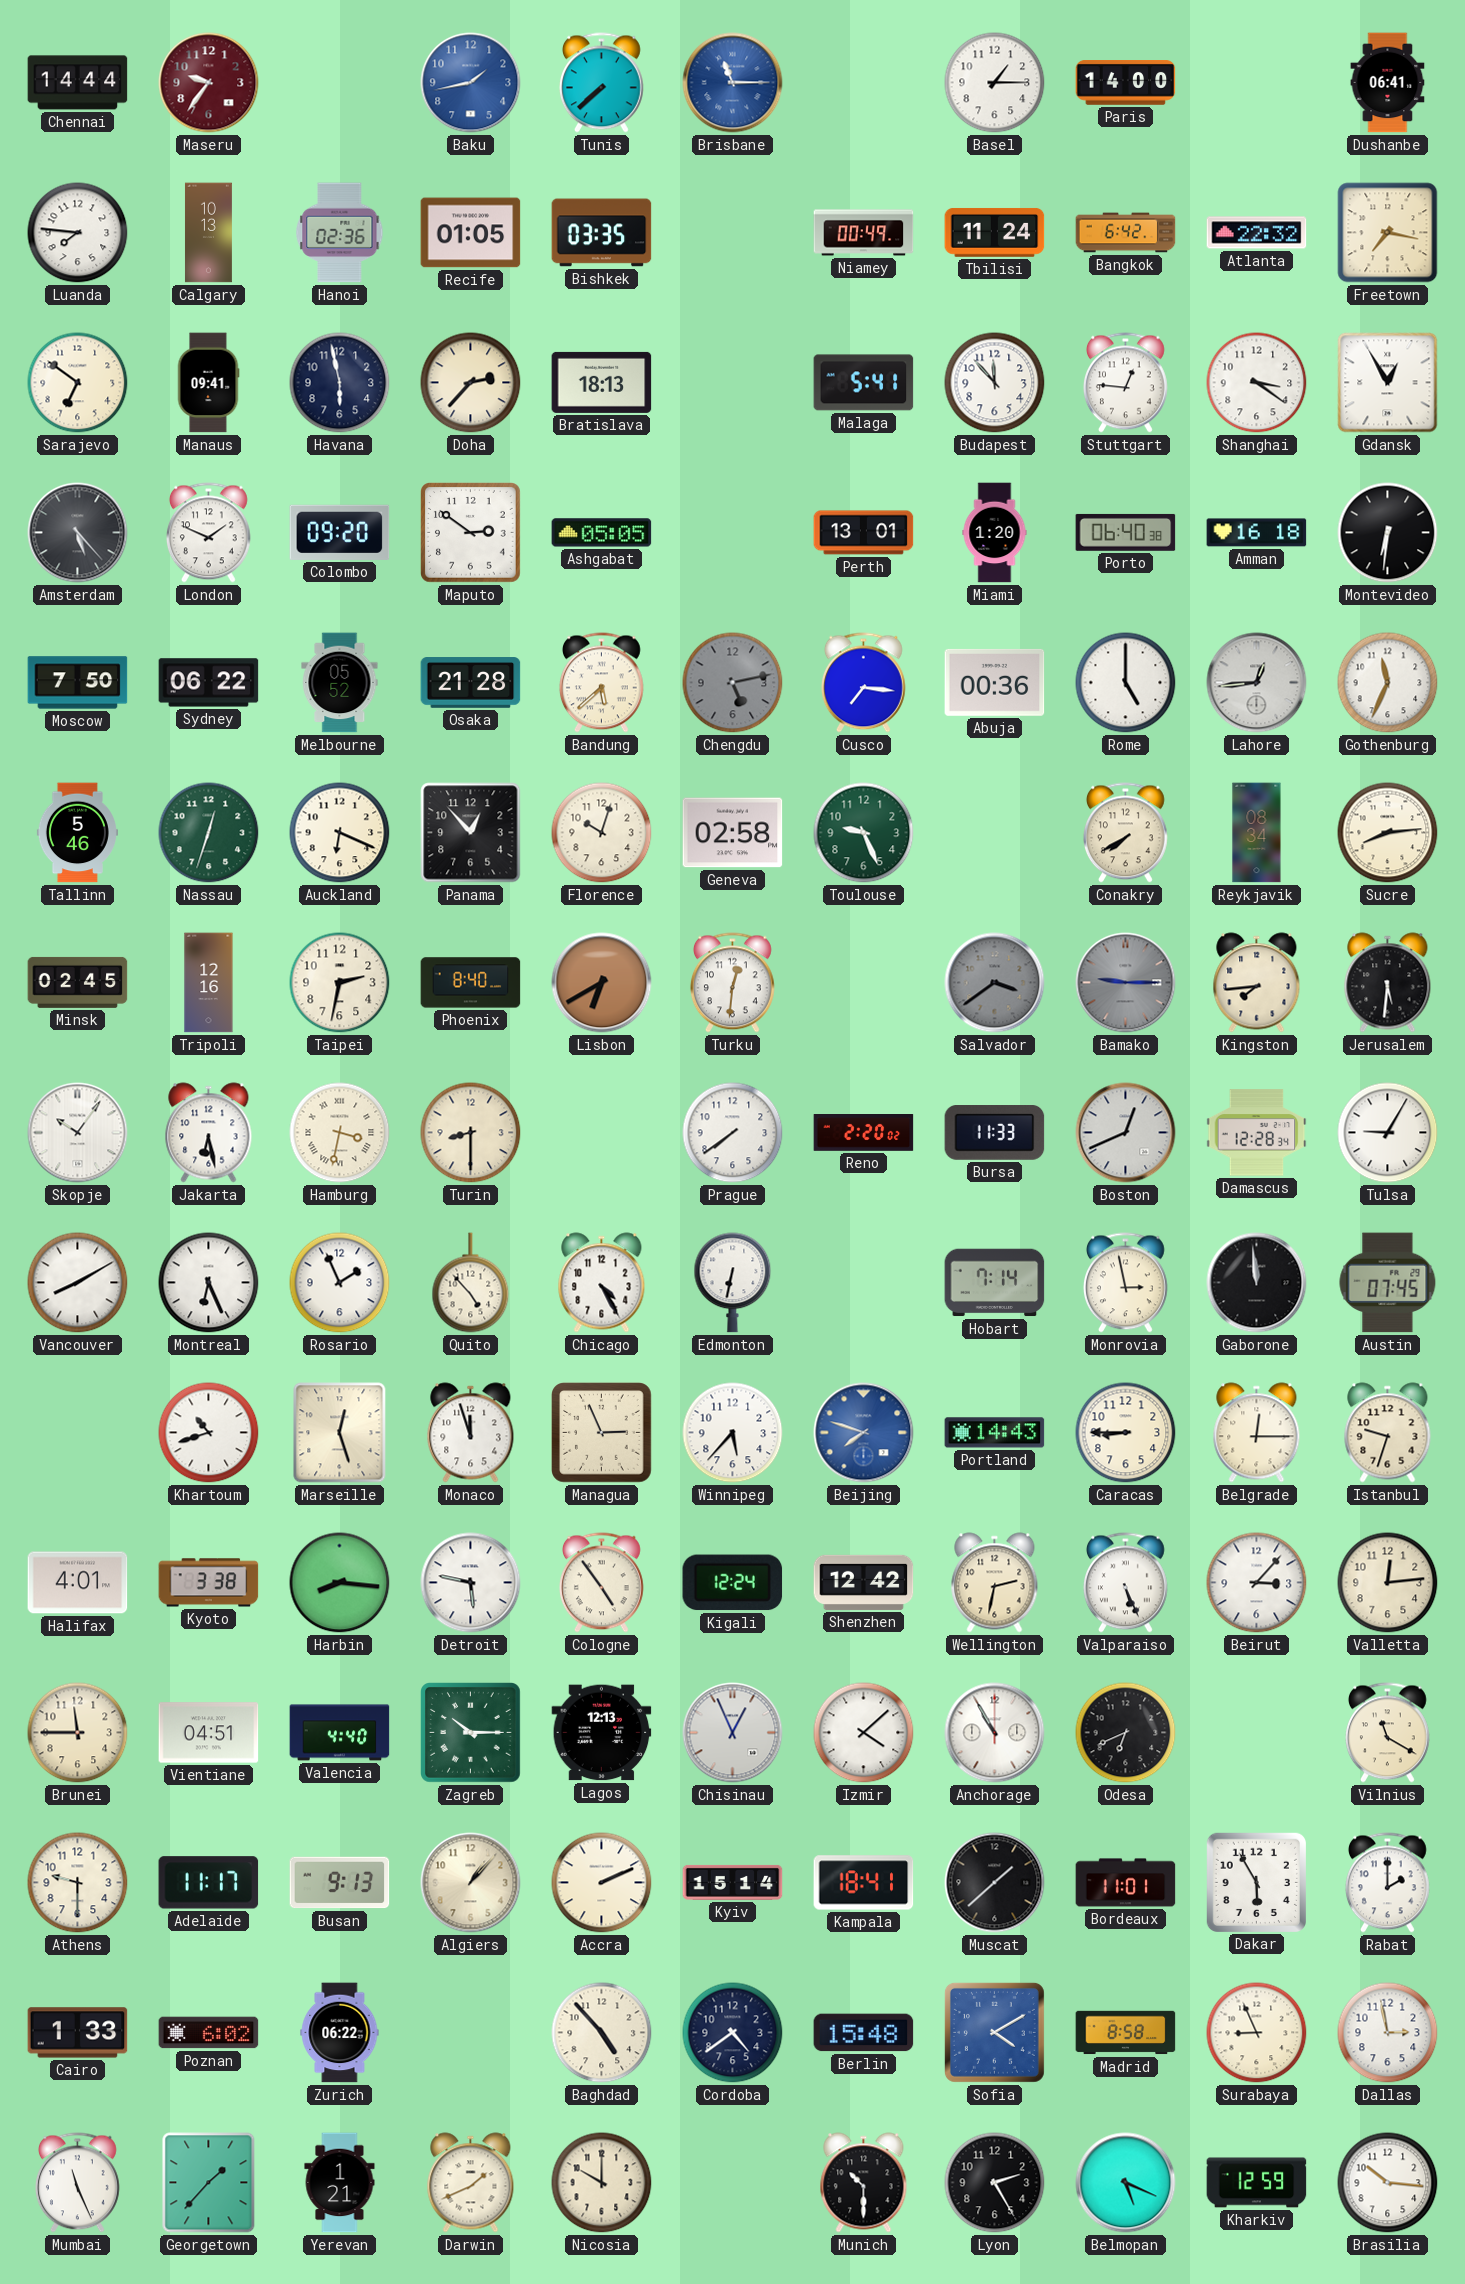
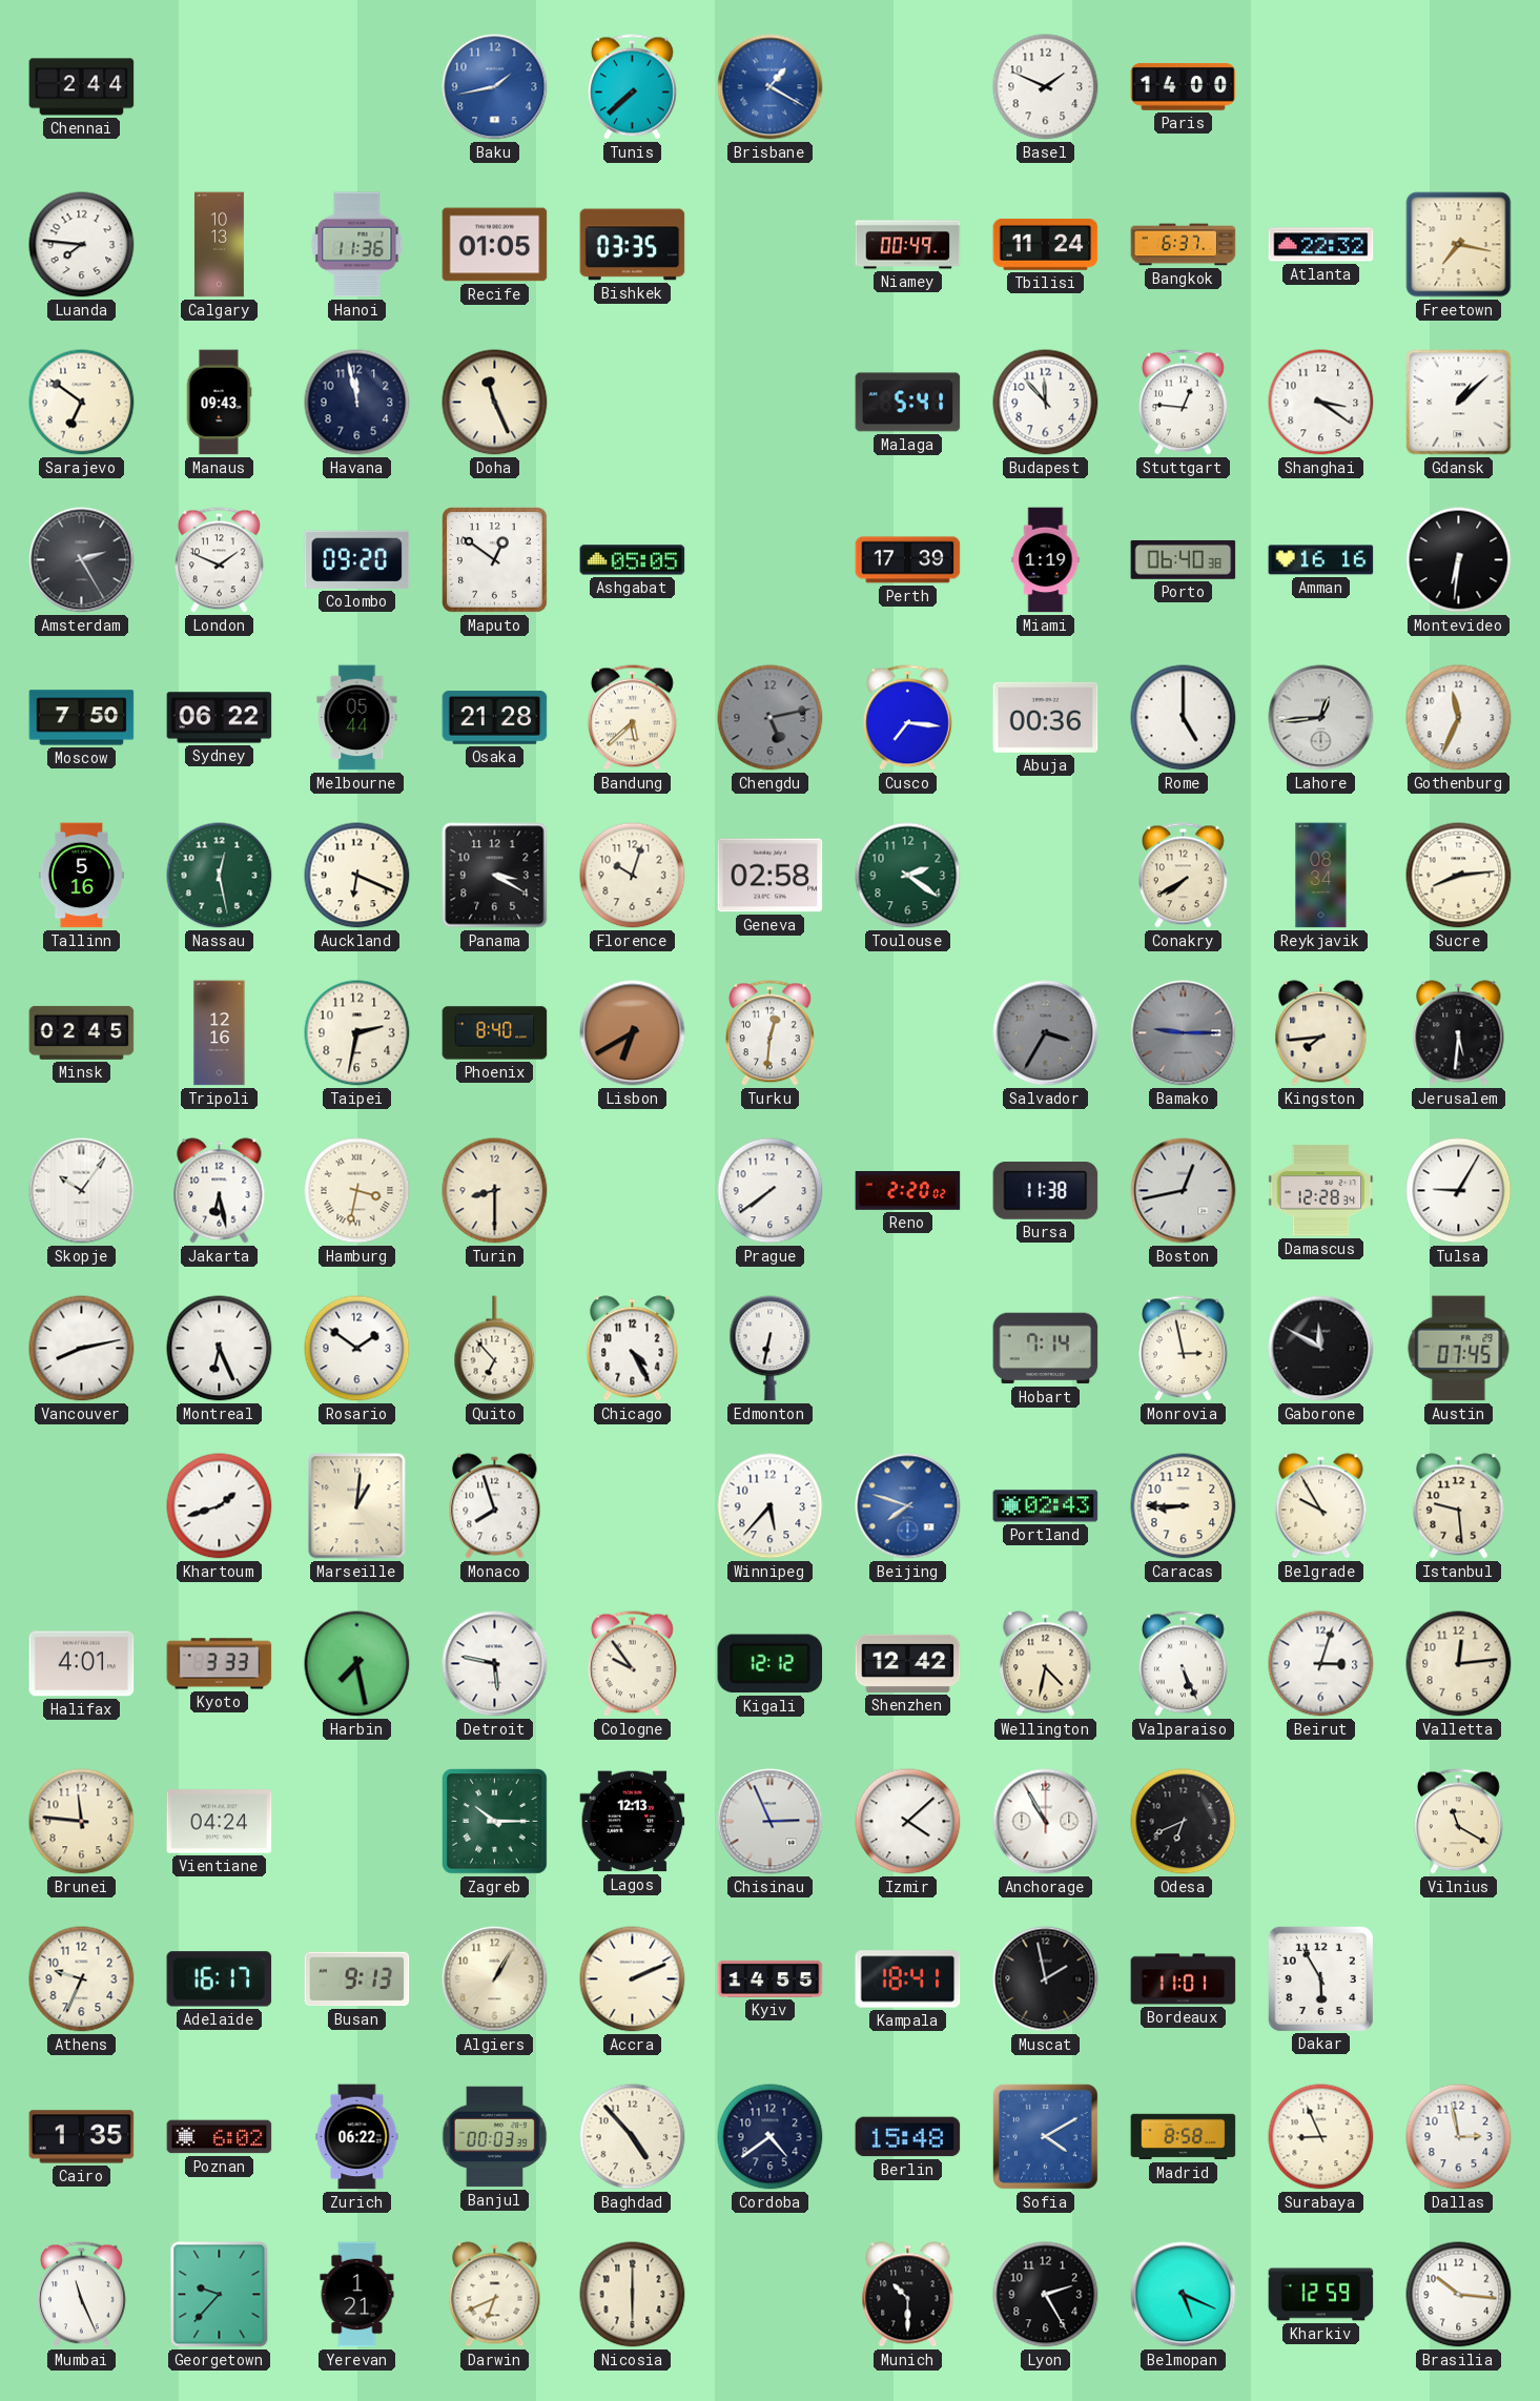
Chennai: 14:44 -> 2:44
Maseru: 9:36 -> none
Brisbane: 11:15 -> 1:20
Basel: 1:15 -> 1:49
Dushanbe: 06:41 -> none
Hanoi: 02:36 -> 11:36
Bangkok: 6:42 -> 6:37
Manaus: 09:41 -> 09:43
Havana: 5:58 -> 11:58
Doha: 2:37 -> 11:26
Bratislava: 18:13 -> none
Gdansk: 12:55 -> 1:08
Amsterdam: 5:23 -> 2:25
Maputo: 2:51 -> 12:51
Perth: 13:01 -> 17:39
Miami: 1:20 -> 1:19
Amman: 16:18 -> 16:16
Melbourne: 05:52 -> 05:44
Tallinn: 5:46 -> 5:16
Nassau: 12:33 -> 12:28
Panama: 12:53 -> 3:20
Toulouse: 9:26 -> 2:21
Salvador: 3:39 -> 3:35
Bursa: 11:33 -> 11:38
Boston: 12:41 -> 12:43
Vancouver: 8:10 -> 8:13
Rosario: 1:56 -> 1:51
Quito: 4:53 -> 6:53
Gaborone: 11:59 -> 11:50
Khartoum: 10:42 -> 1:42
Marseille: 12:27 -> 1:01
Monaco: 11:57 -> 7:57
Managua: 2:56 -> none
Portland: 14:43 -> 02:43
Belgrade: 12:15 -> 9:55
Istanbul: 9:33 -> 9:29
Kyoto: 3:38 -> 3:33
Harbin: 8:16 -> 7:28
Cologne: 4:54 -> 9:54
Kigali: 12:24 -> 12:12
Wellington: 2:32 -> 4:32
Beirut: 3:07 -> 3:03
Brunei: 11:45 -> 11:46
Vientiane: 04:51 -> 04:24
Valencia: 4:40 -> none
Chisinau: 12:56 -> 2:56
Athens: 9:30 -> 9:34
Adelaide: 11:17 -> 16:17
Algiers: 1:07 -> 1:05
Kyiv: 15:14 -> 14:55
Muscat: 1:38 -> 1:58
Rabat: 2:00 -> none
Cairo: 1:33 -> 1:35
Banjul: none -> 00:03
Georgetown: 1:37 -> 9:37
Darwin: 1:41 -> 6:41
Nicosia: 10:00 -> 6:00
